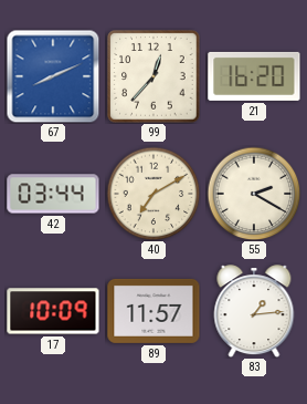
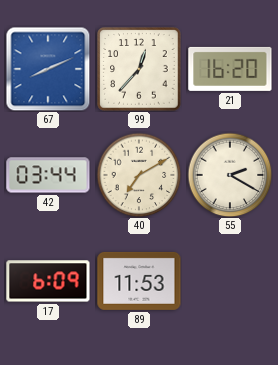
17: 10:09 -> 6:09
89: 11:57 -> 11:53
83: 1:14 -> none
